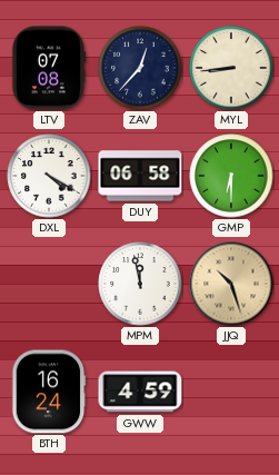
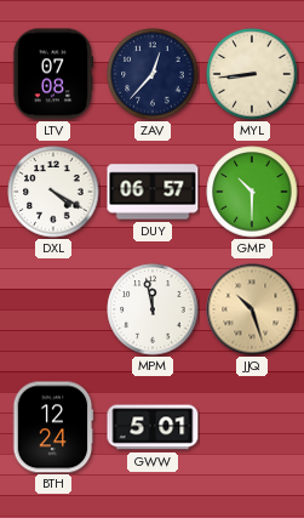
DUY: 06:58 -> 06:57
GMP: 6:30 -> 10:30
BTH: 16:24 -> 12:24
GWW: 4:59 -> 5:01
